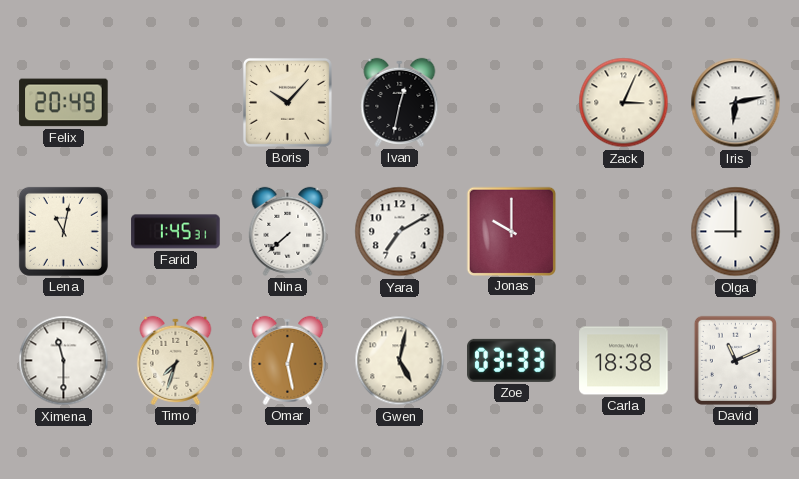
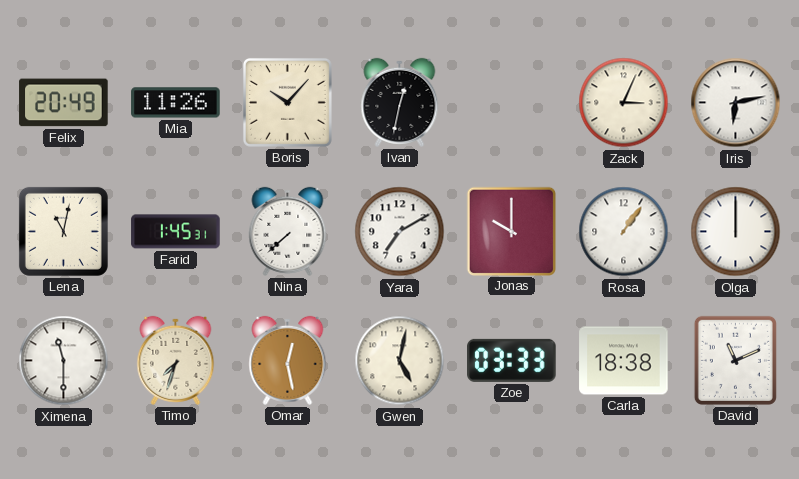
Mia: none -> 11:26
Rosa: none -> 1:06
Olga: 9:00 -> 12:00
